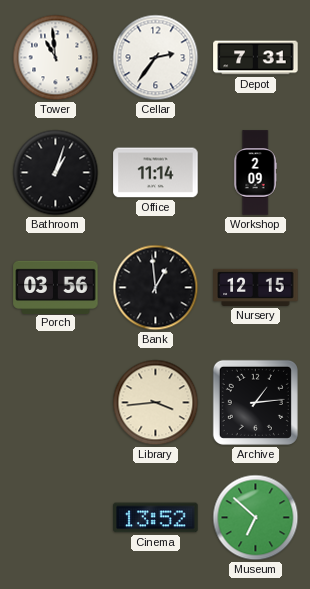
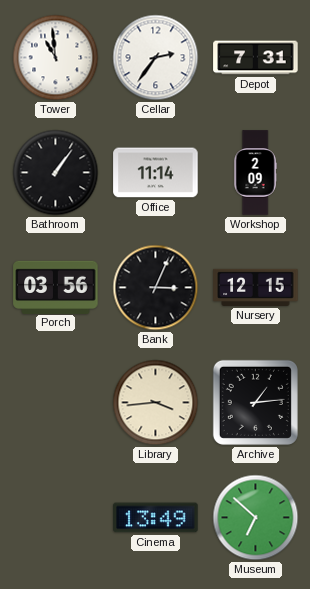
Bathroom: 1:03 -> 1:06
Bank: 12:59 -> 3:04
Cinema: 13:52 -> 13:49
